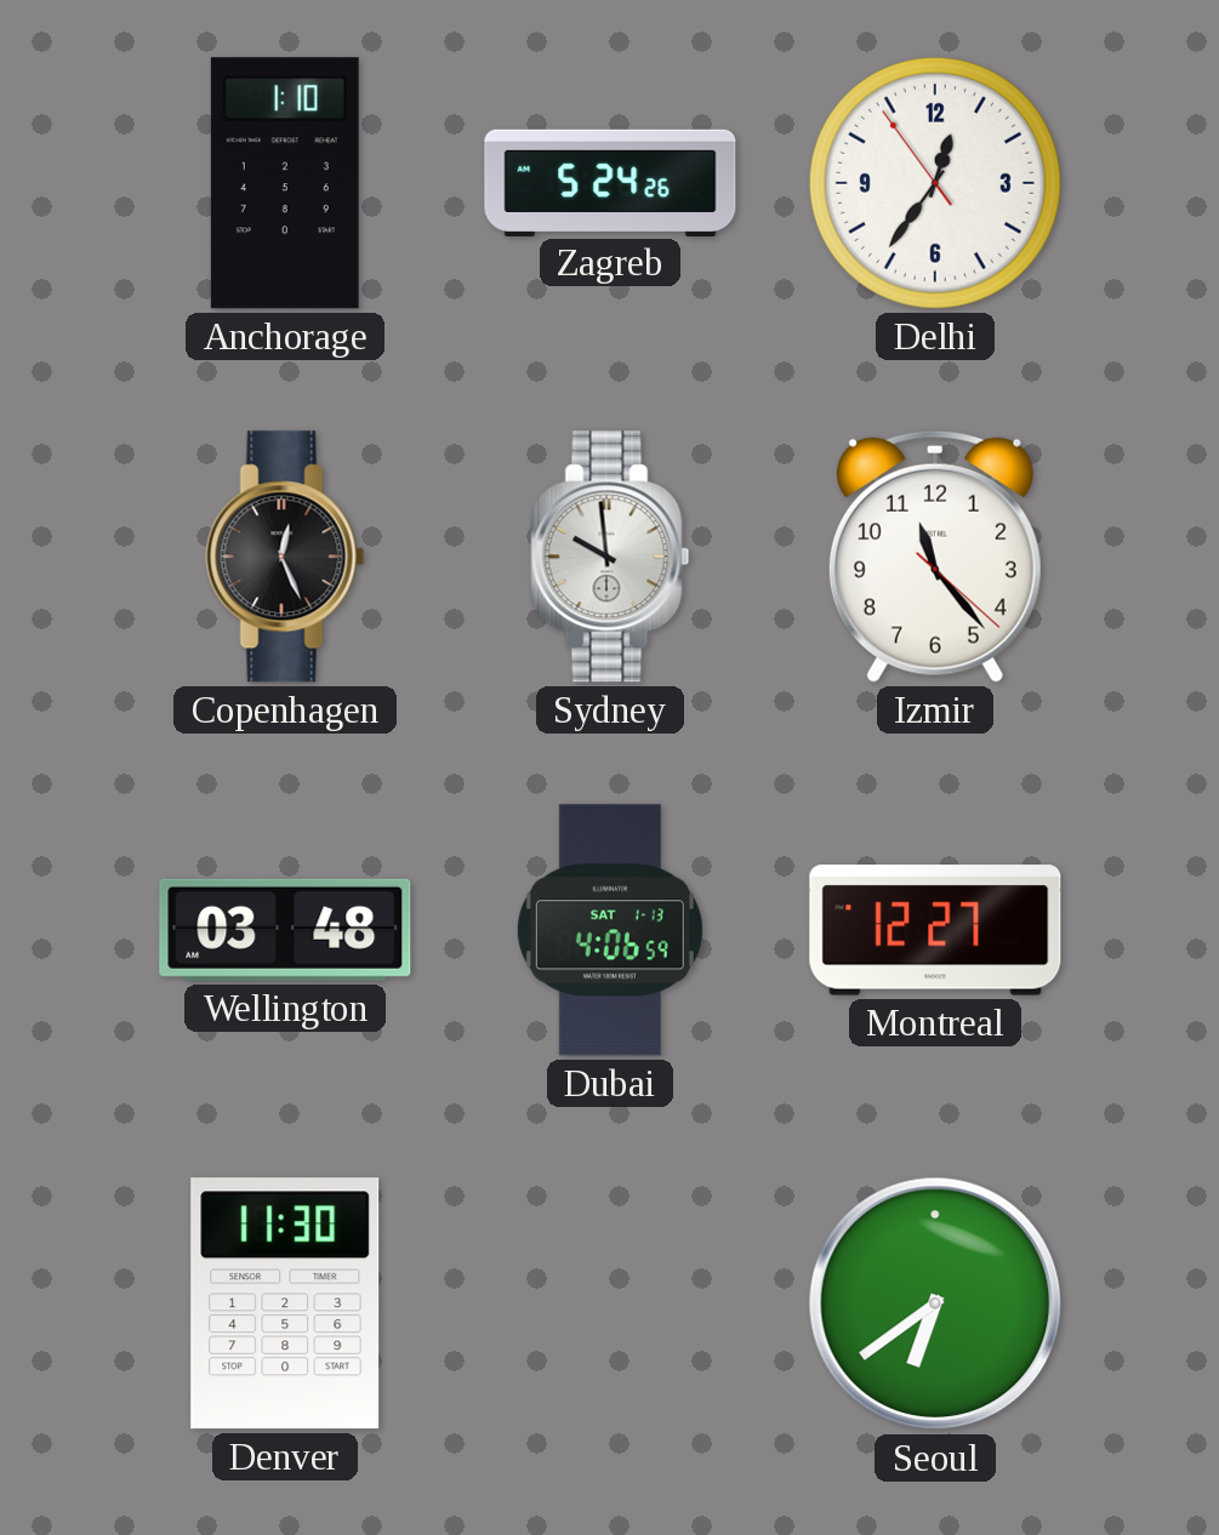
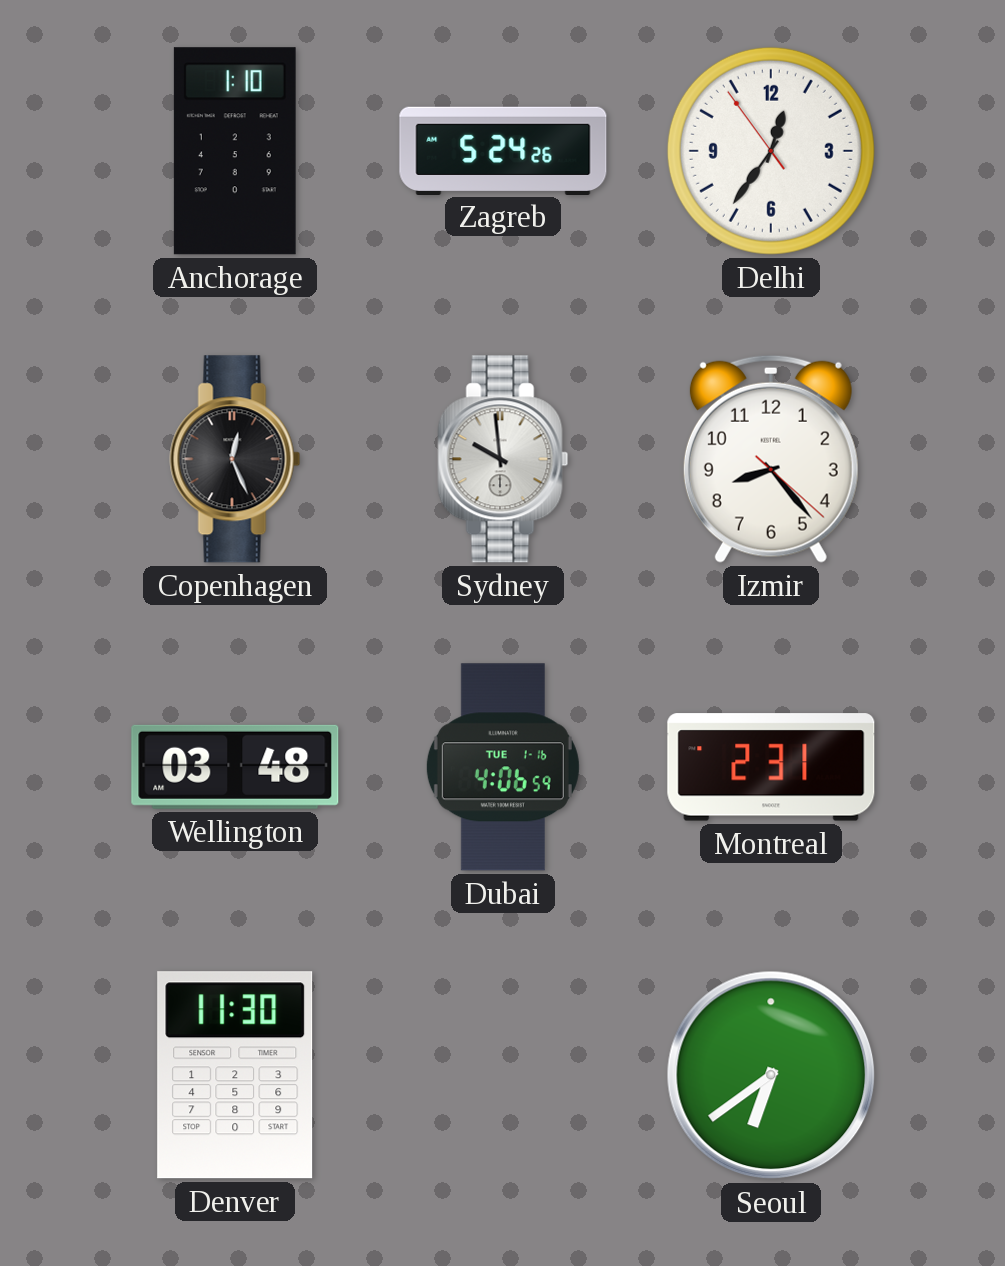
Izmir: 11:23 -> 8:23
Dubai date: SAT 1-13 -> TUE 1-16
Montreal: 12:27 -> 2:31
